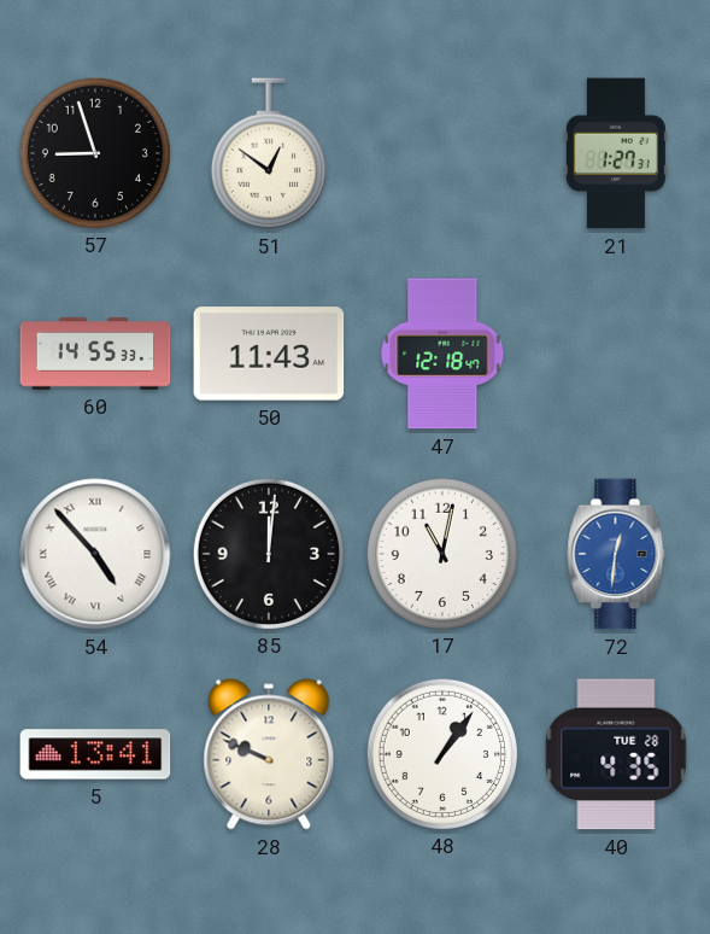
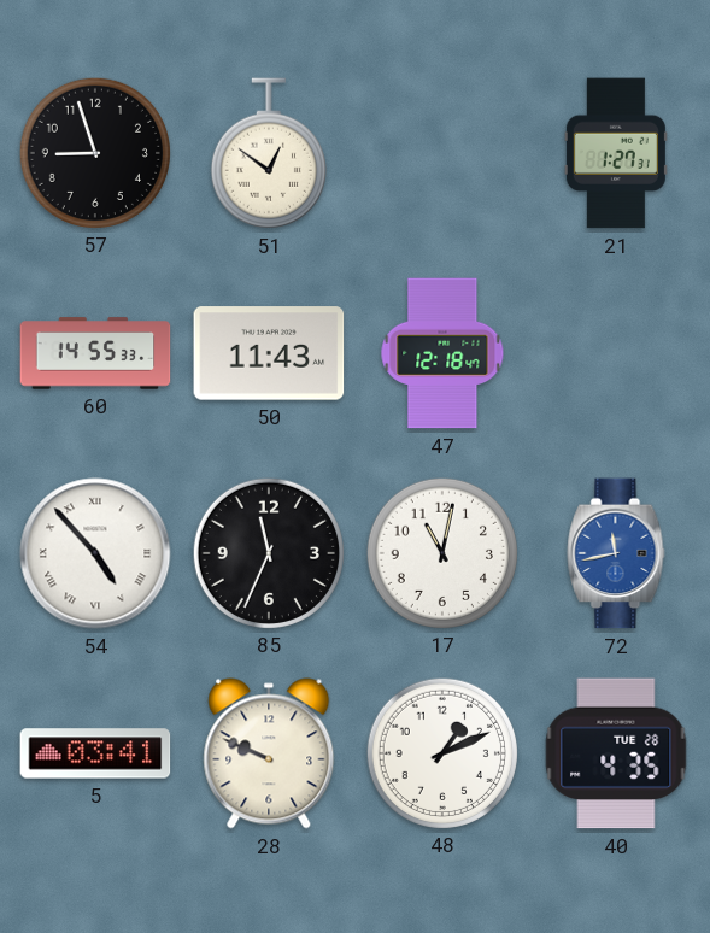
85: 12:01 -> 11:34
72: 12:31 -> 11:43
5: 13:41 -> 03:41
48: 1:06 -> 1:11
